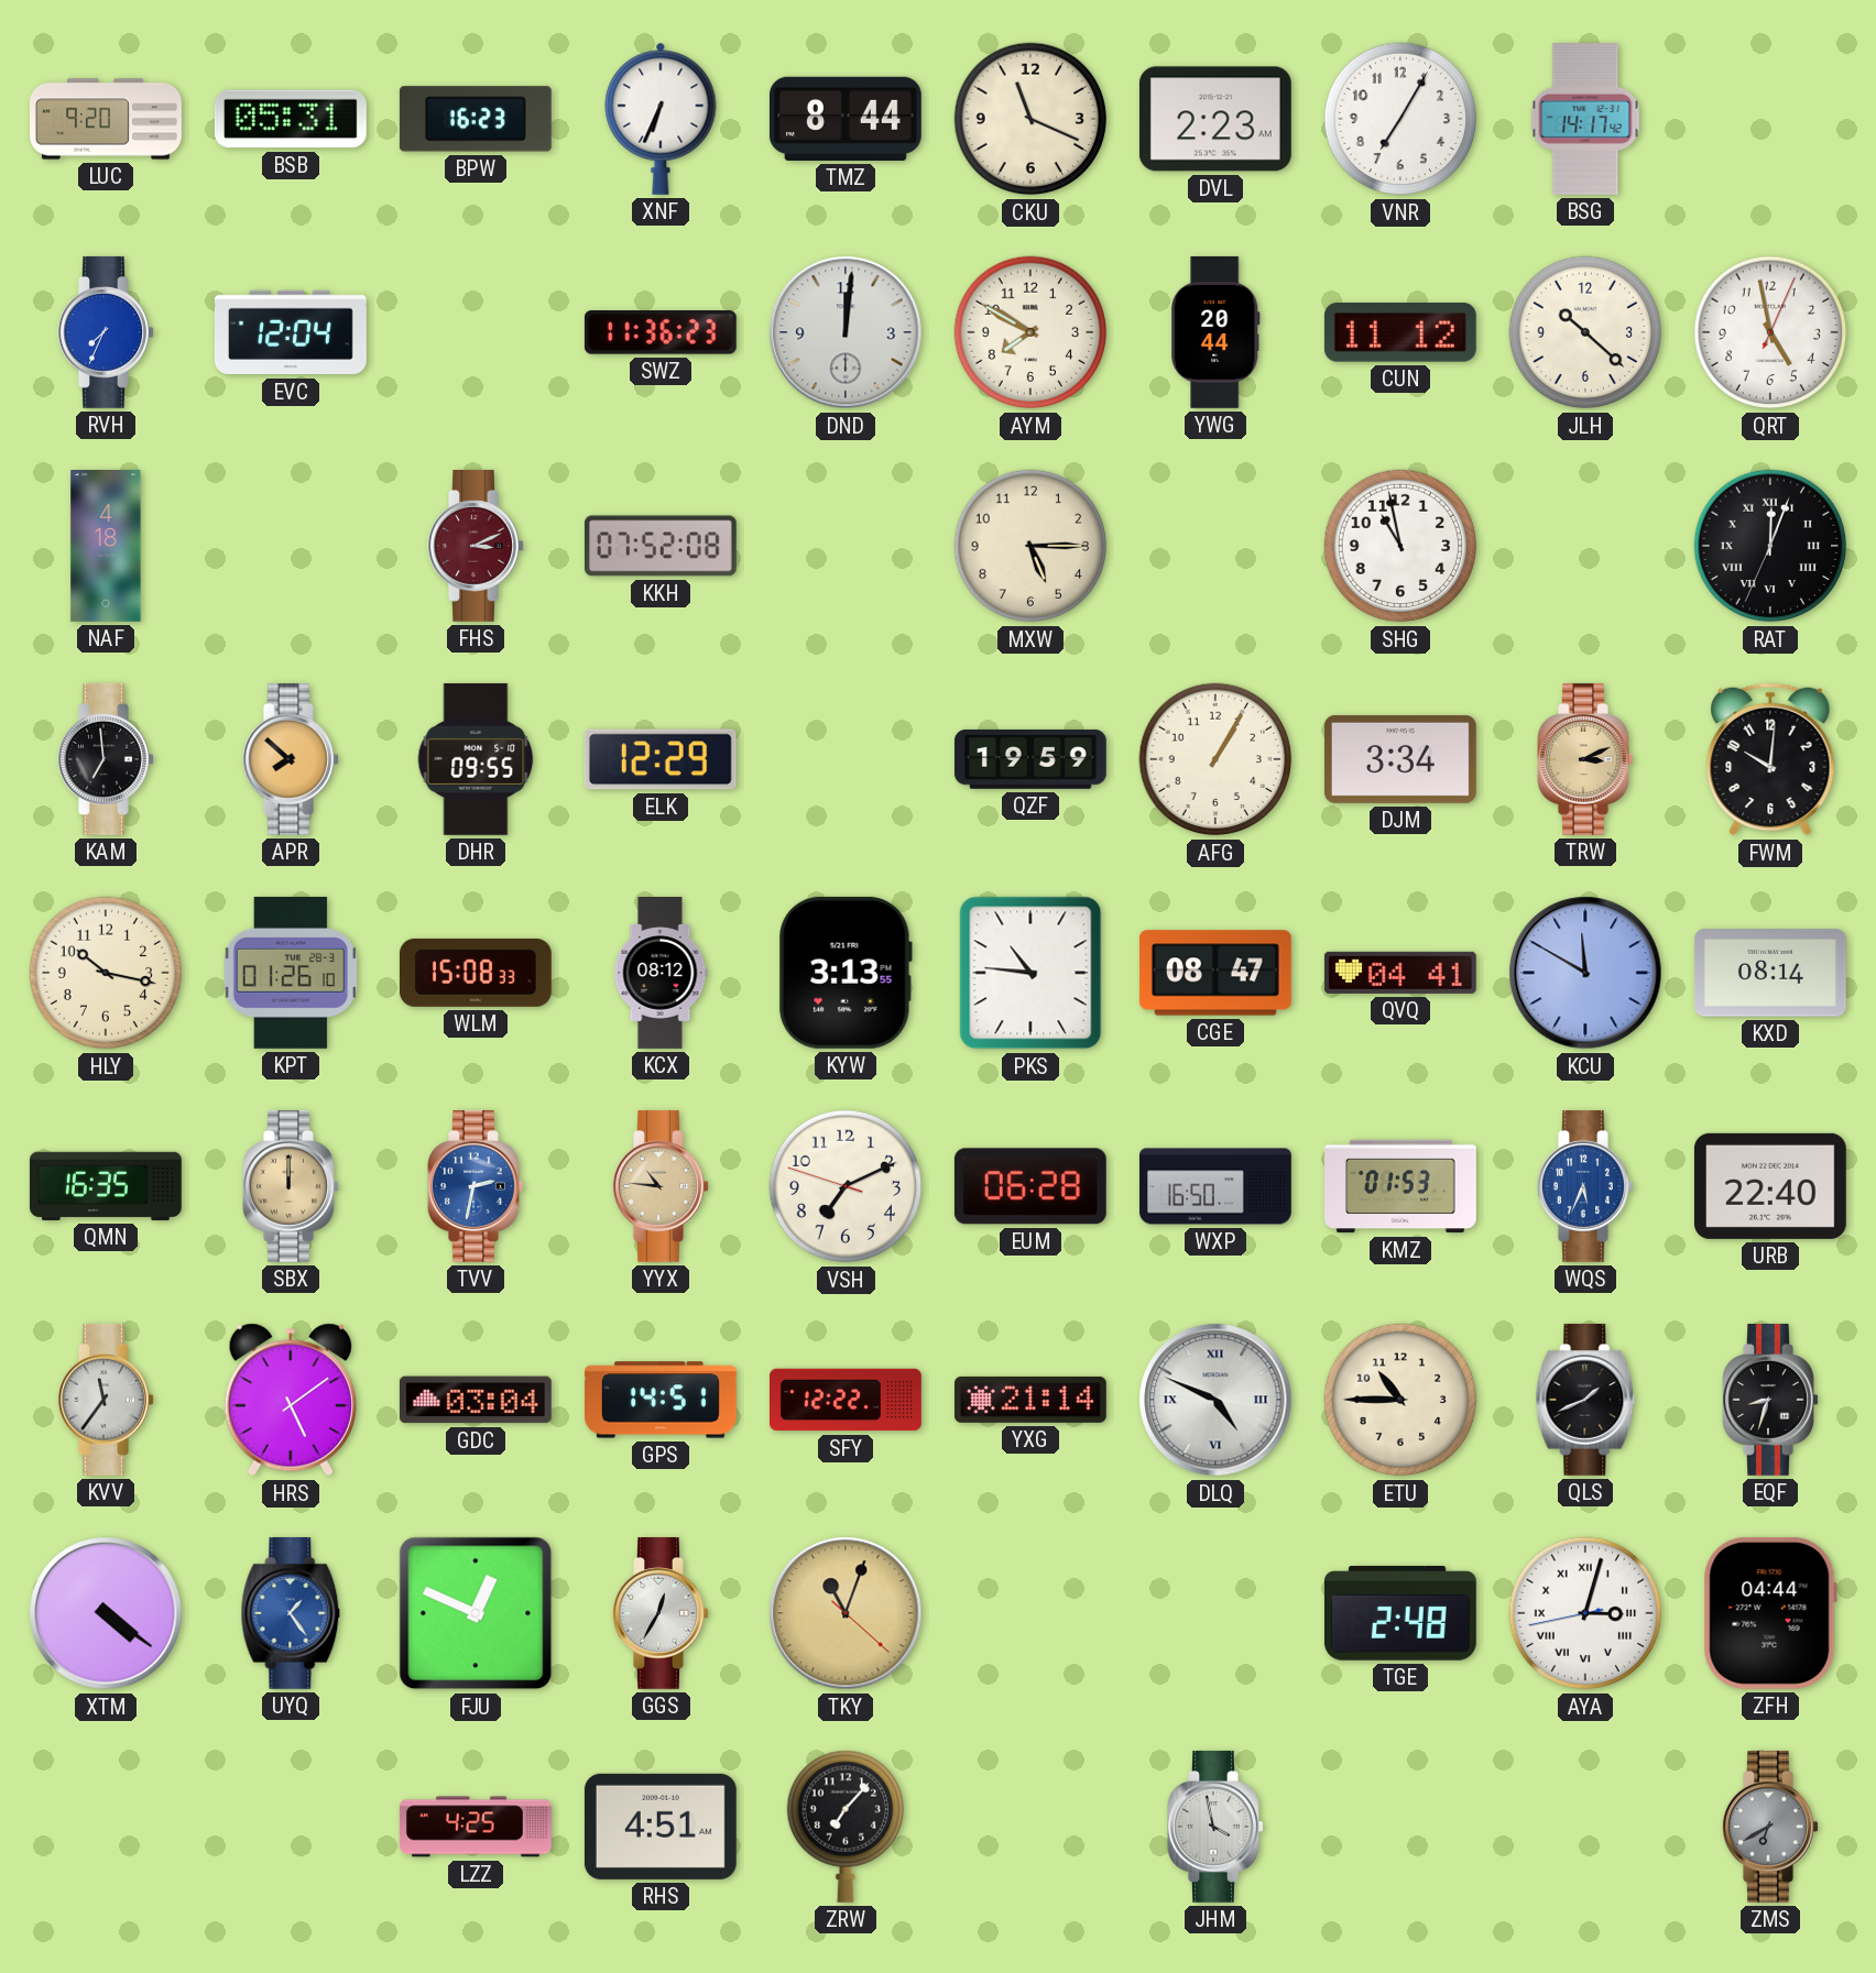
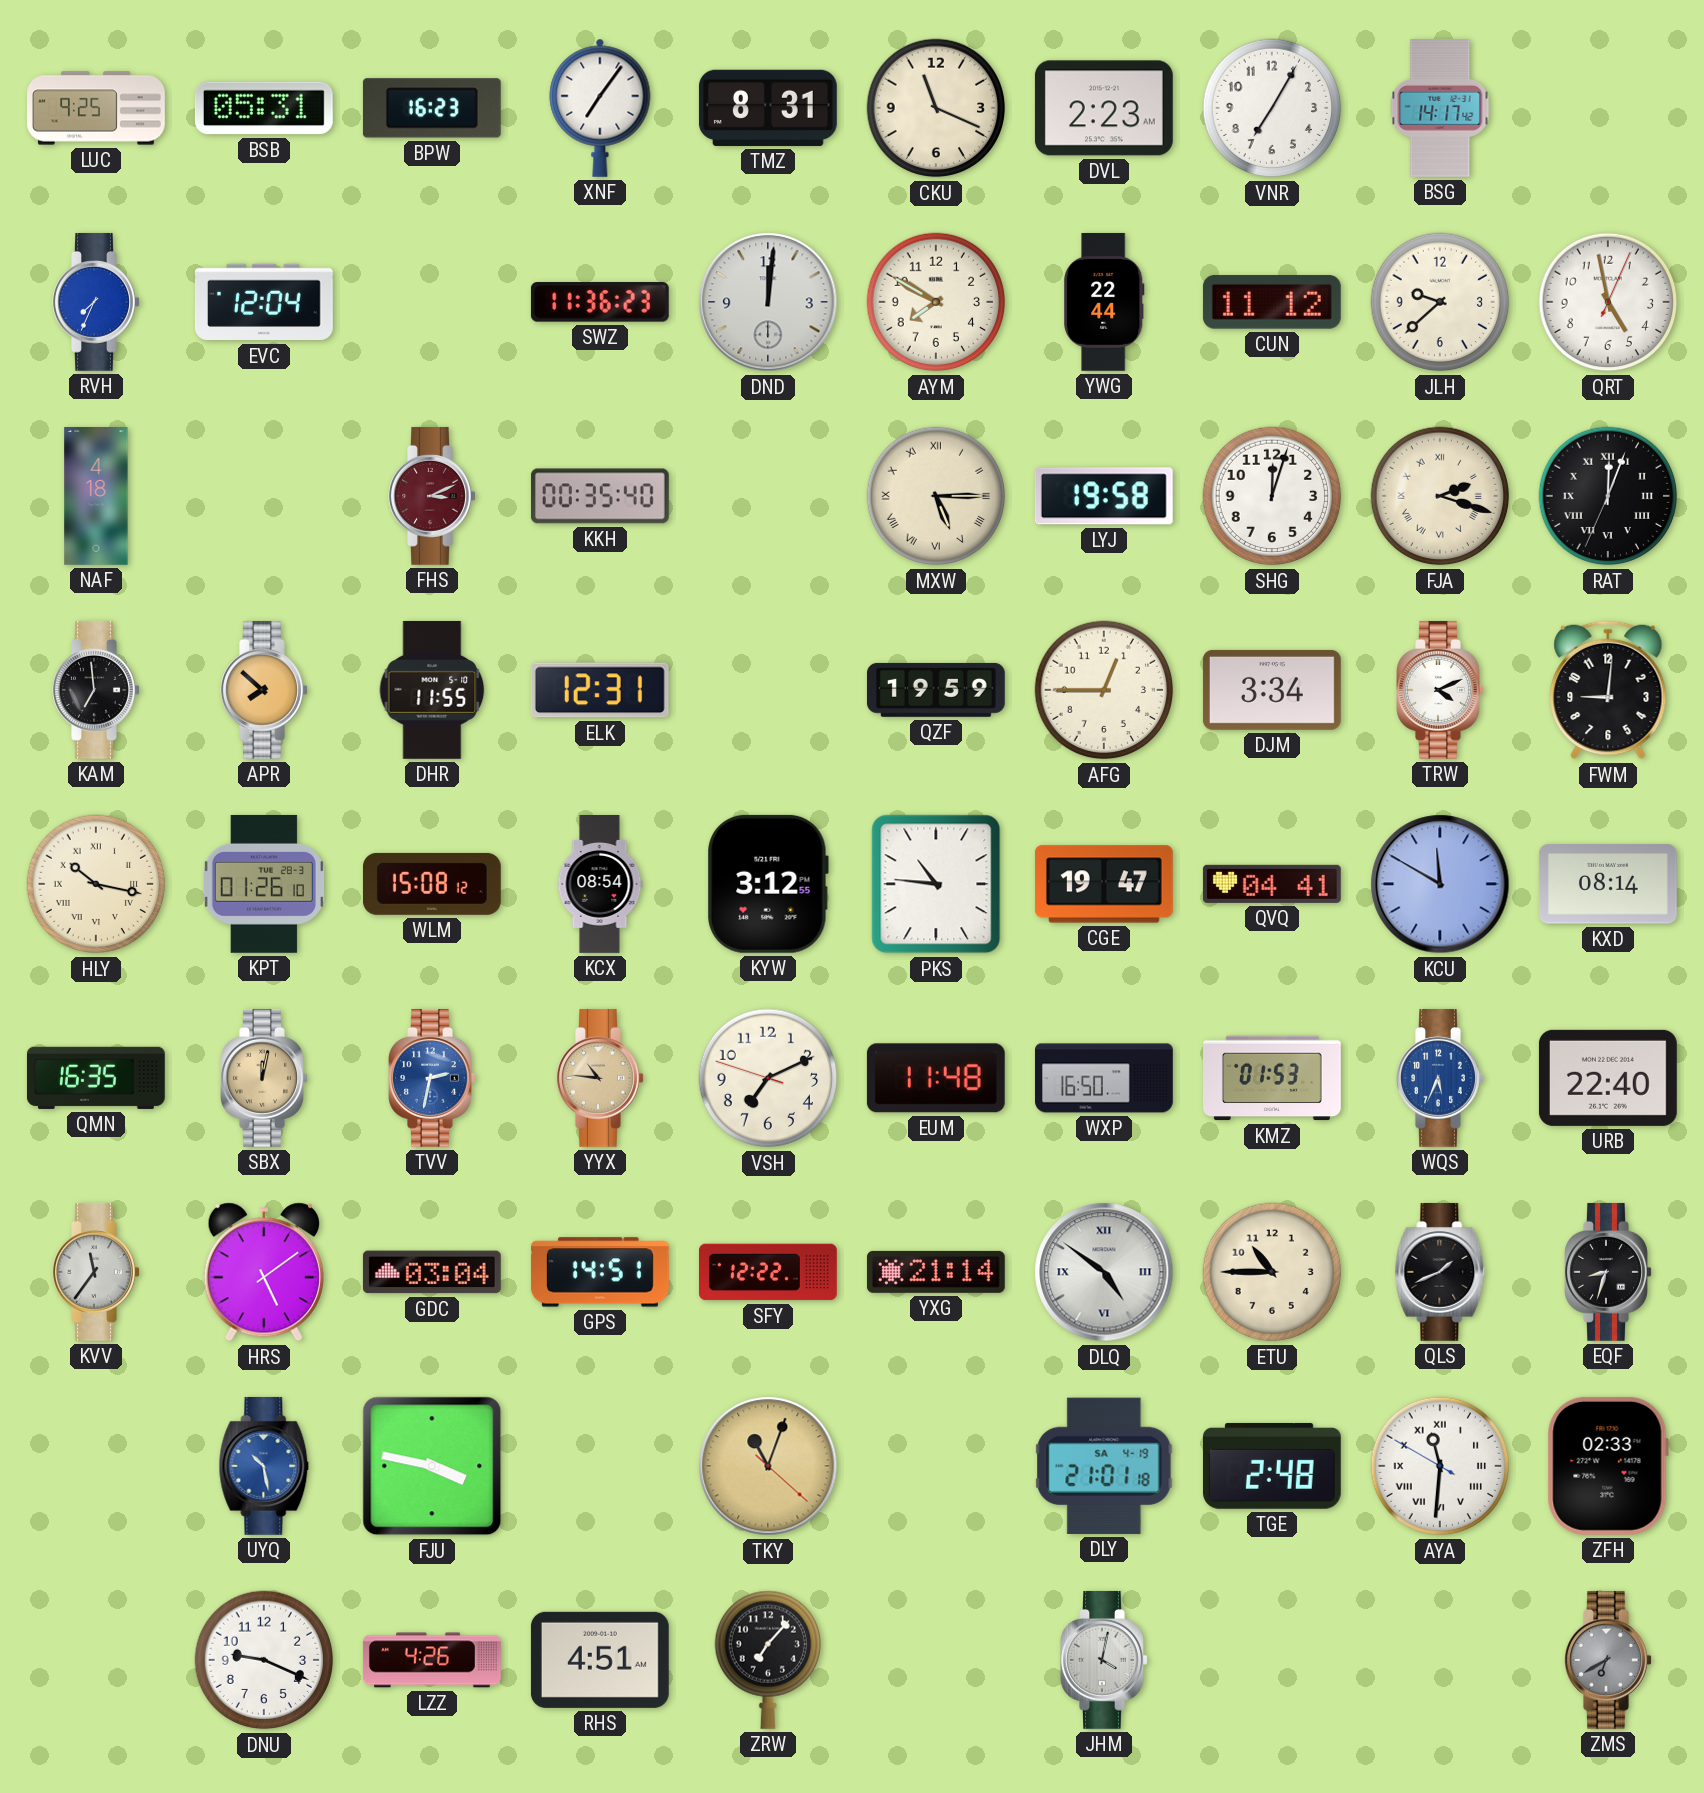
LUC: 9:20 -> 9:25
XNF: 6:34 -> 7:06
TMZ: 8:44 -> 8:31
YWG: 20:44 -> 22:44
JLH: 10:22 -> 9:38
KKH: 07:52 -> 00:35
MXW numerals: Arabic -> Roman
LYJ: none -> 19:58
SHG: 10:58 -> 12:03
FJA: none -> 2:18
DHR: 09:55 -> 11:55
ELK: 12:29 -> 12:31
AFG: 1:05 -> 12:45
TRW: 3:11 -> 4:11
TRW dial: champagne -> white
FWM: 10:01 -> 9:01
HLY numerals: Arabic -> Roman
WLM: 15:08:33 -> 15:08:12
KCX: 08:12 -> 08:54
KYW: 3:13 -> 3:12
CGE: 08:47 -> 19:47
SBX: 12:00 -> 12:02
EUM: 06:28 -> 11:48
DLQ: 4:49 -> 4:51
XTM: 4:21 -> none
UYQ: 1:24 -> 10:28
FJU: 12:49 -> 3:47
GGS: 12:35 -> none
DLY: none -> 21:01
AYA: 3:02 -> 11:30
ZFH: 04:44 -> 02:33
DNU: none -> 9:19
LZZ: 4:25 -> 4:26
JHM: 3:58 -> 4:02
